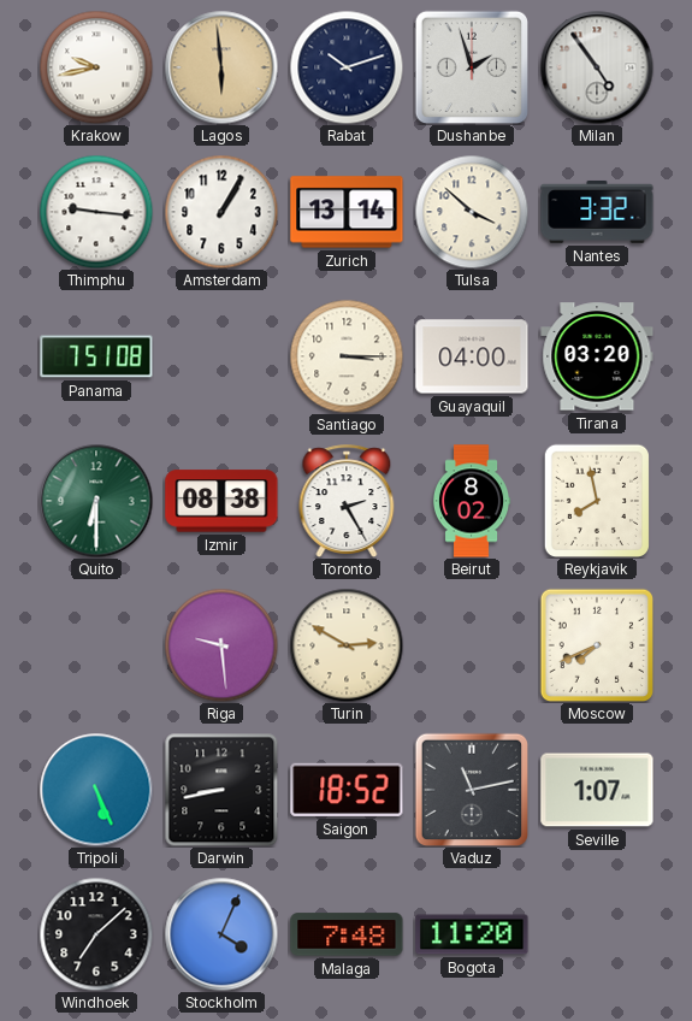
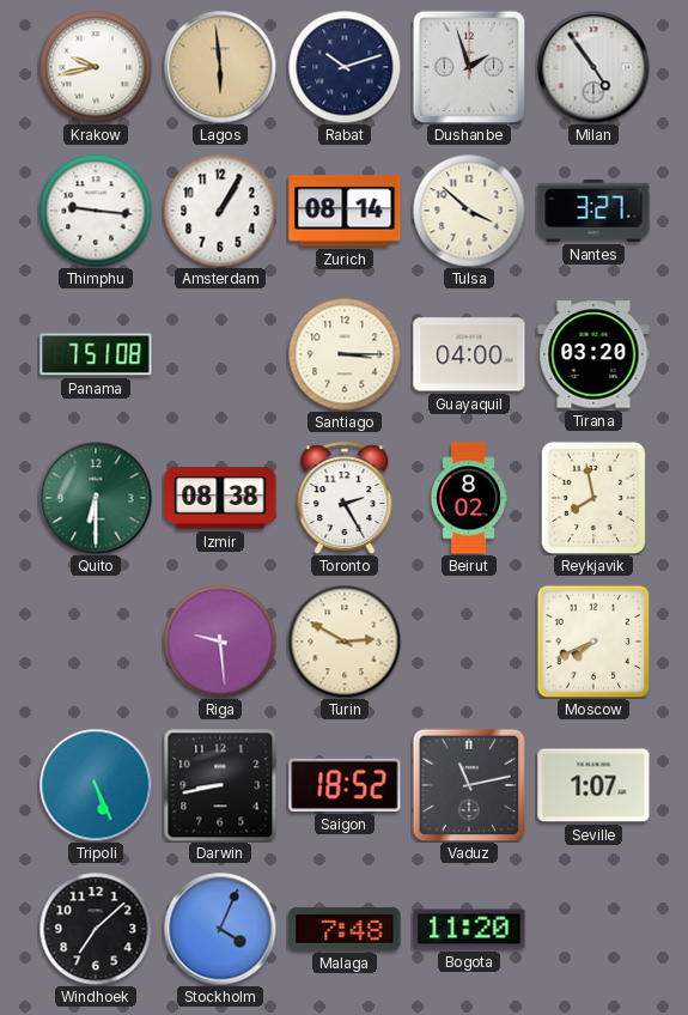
Zurich: 13:14 -> 08:14
Nantes: 3:32 -> 3:27
